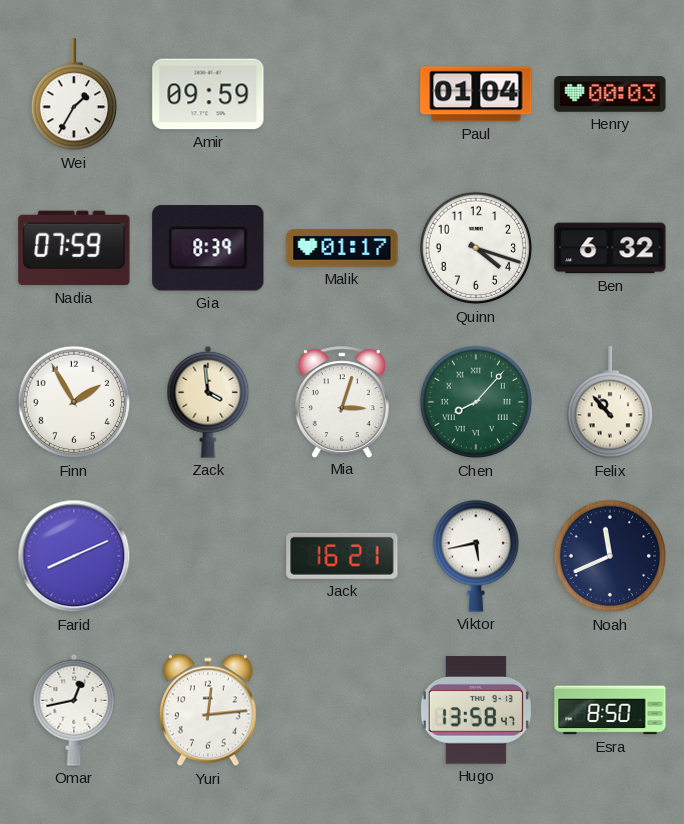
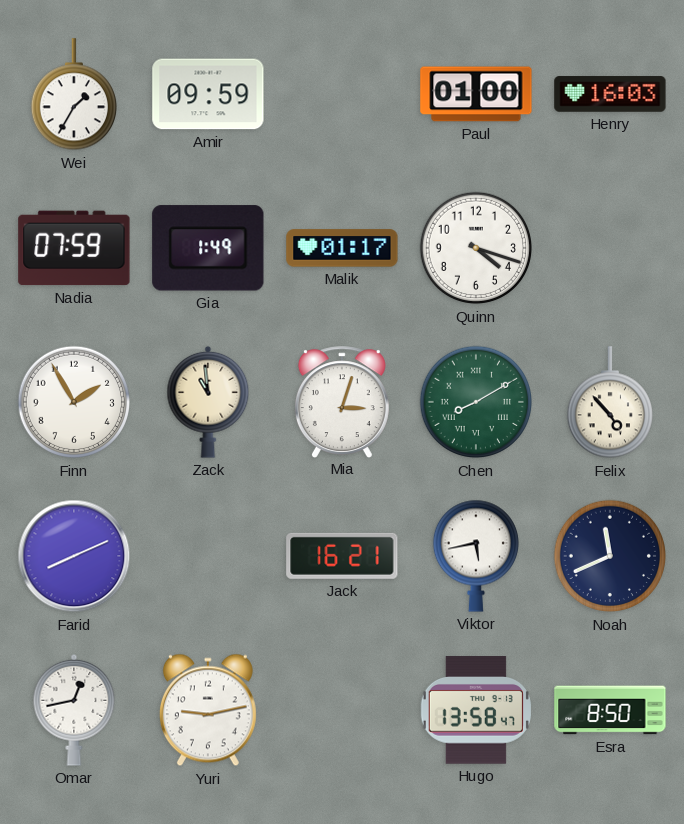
Paul: 01:04 -> 01:00
Henry: 00:03 -> 16:03
Gia: 8:39 -> 1:49
Ben: 6:32 -> none
Zack: 3:59 -> 10:59
Chen: 8:07 -> 8:10
Felix: 10:53 -> 4:53
Yuri: 12:14 -> 9:13
